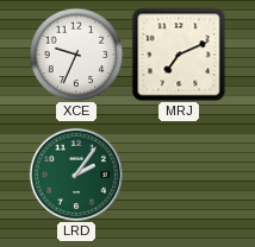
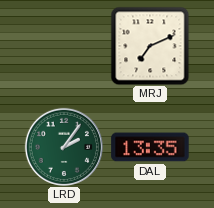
XCE: 9:34 -> none
DAL: none -> 13:35
